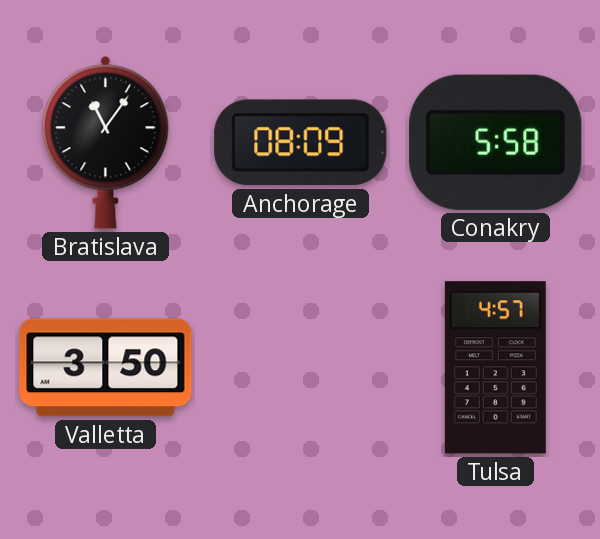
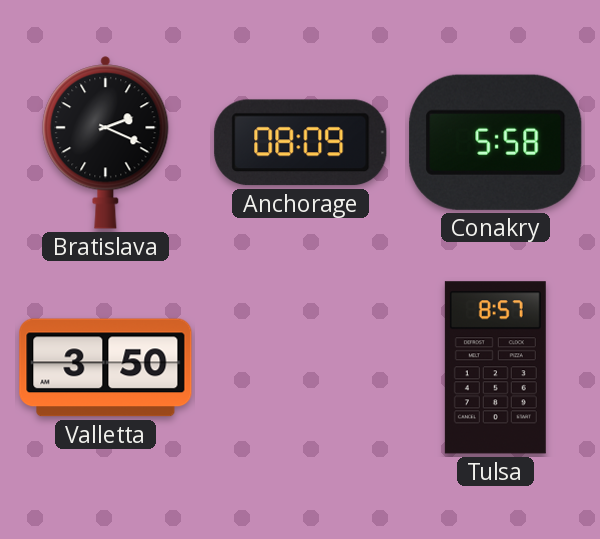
Bratislava: 11:06 -> 2:19
Tulsa: 4:57 -> 8:57
